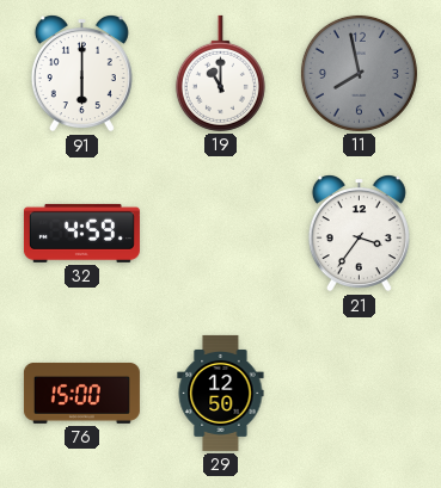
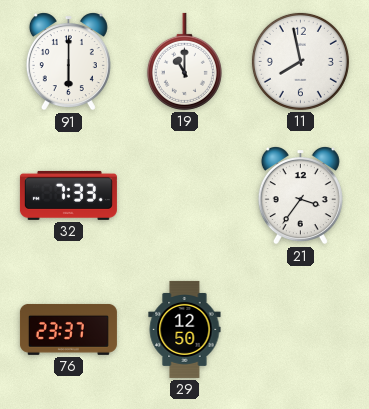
11 dial: grey -> white
32: 4:59 -> 7:33
76: 15:00 -> 23:37
